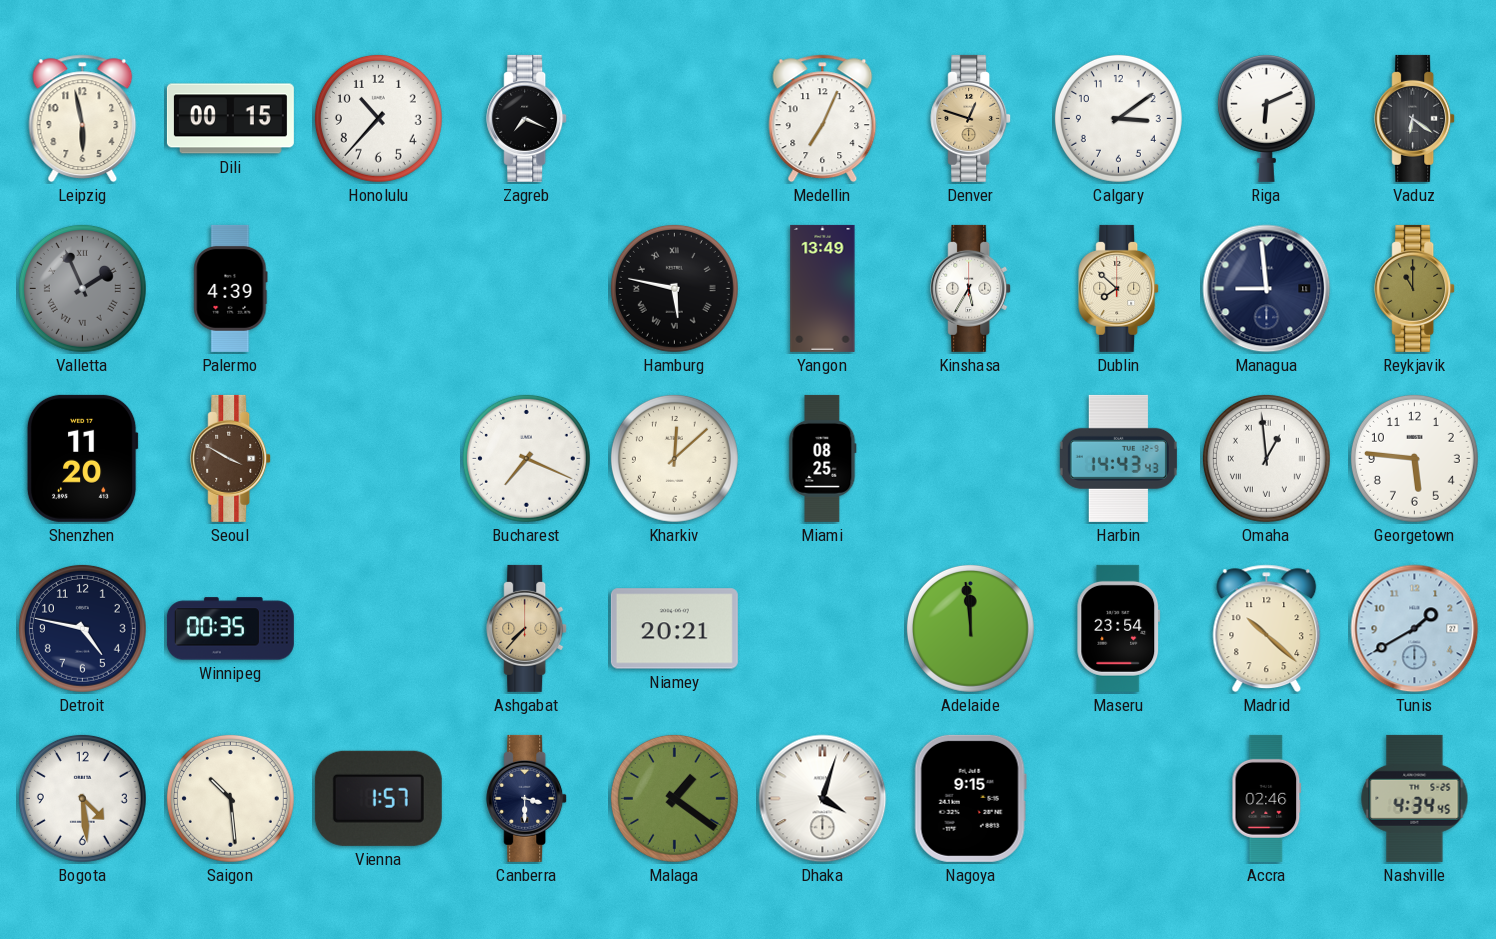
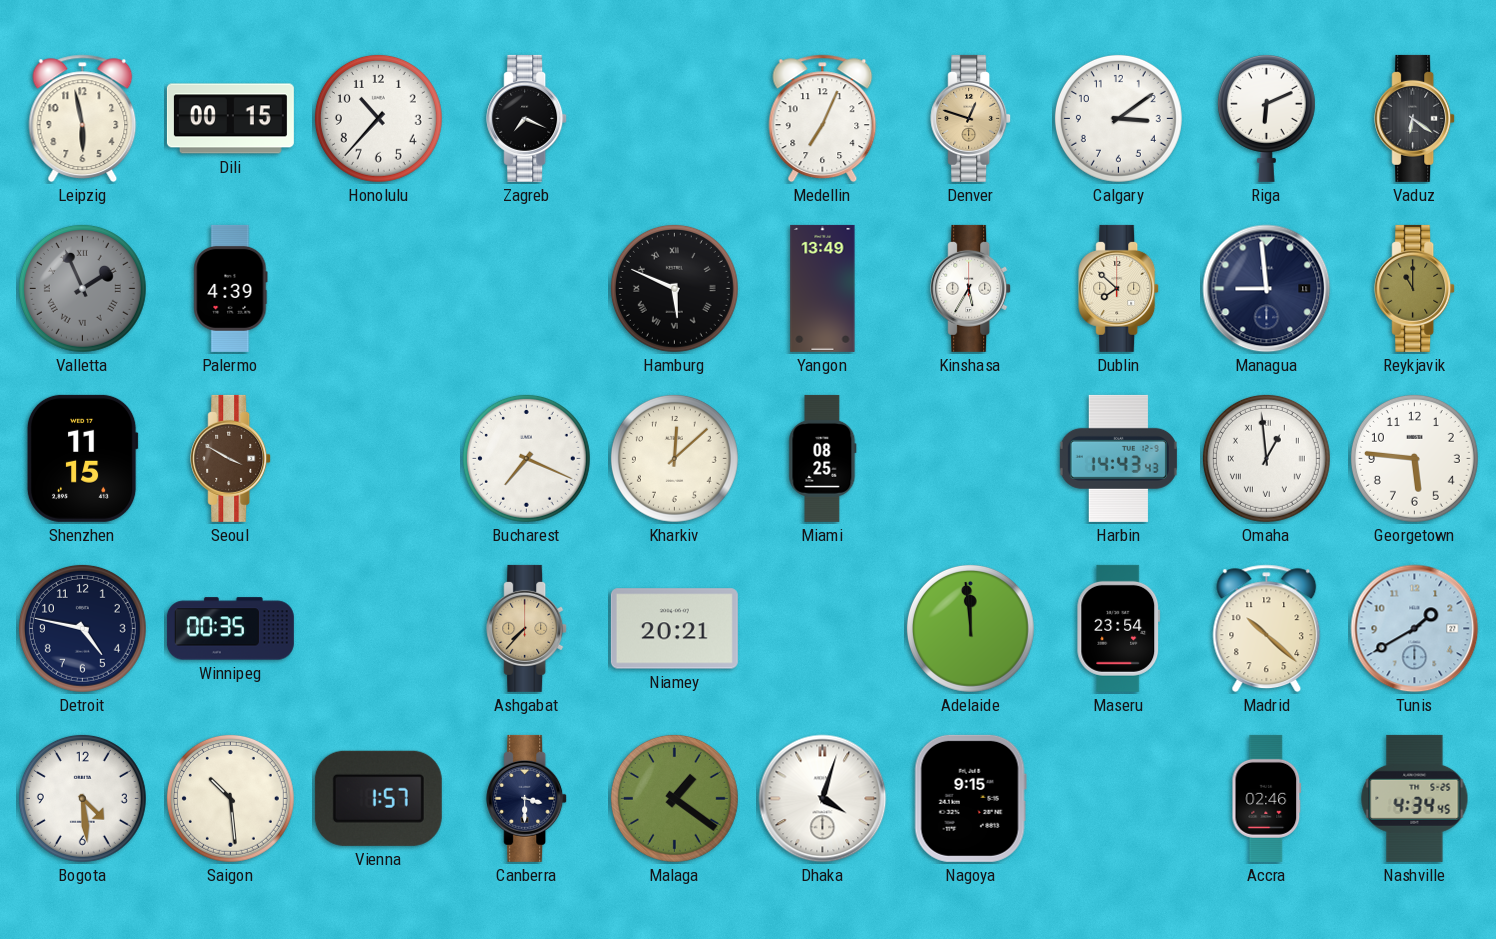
Hamburg: 5:47 -> 5:49
Shenzhen: 11:20 -> 11:15
